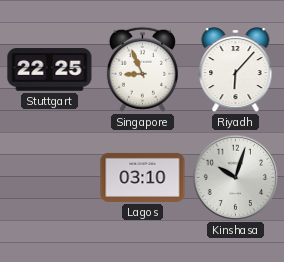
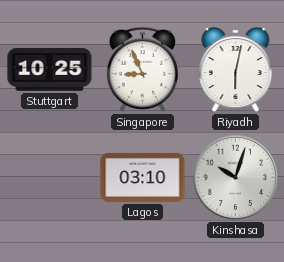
Stuttgart: 22:25 -> 10:25
Riyadh: 6:07 -> 6:02
